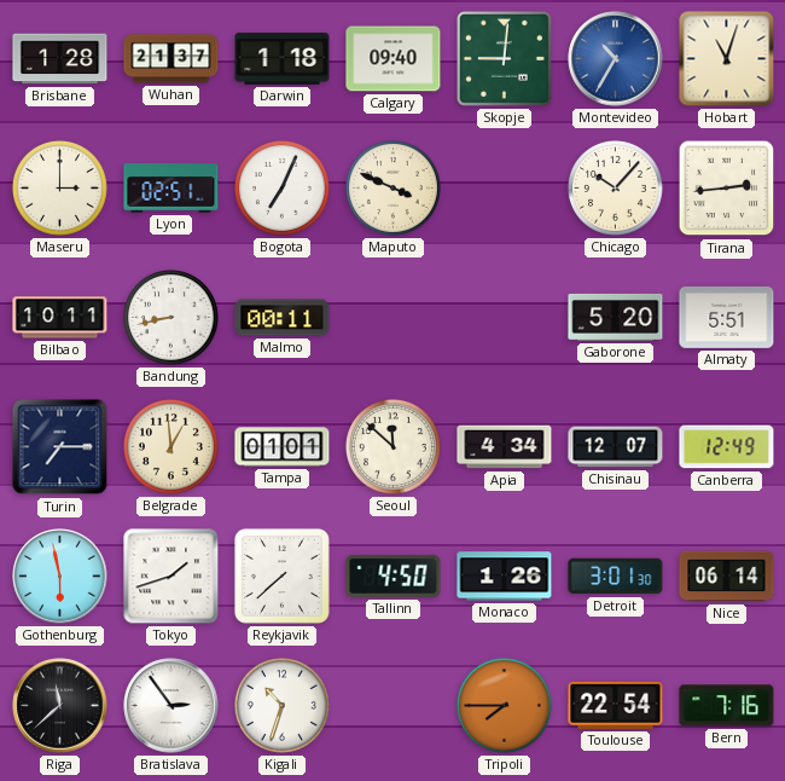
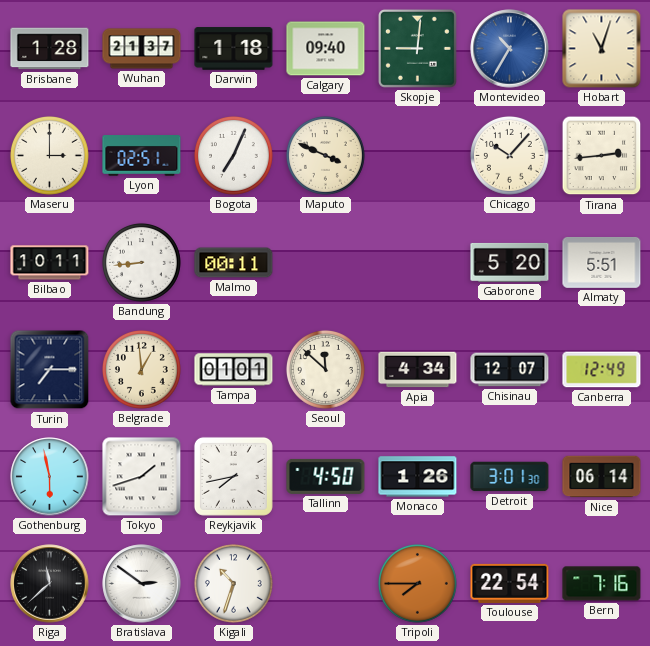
Bandung: 8:43 -> 8:44
Reykjavik: 7:38 -> 7:43
Bratislava: 2:54 -> 2:51
